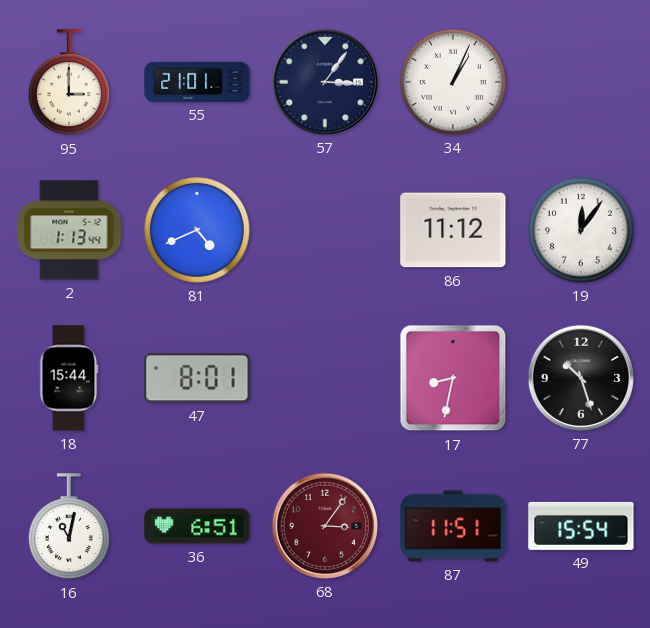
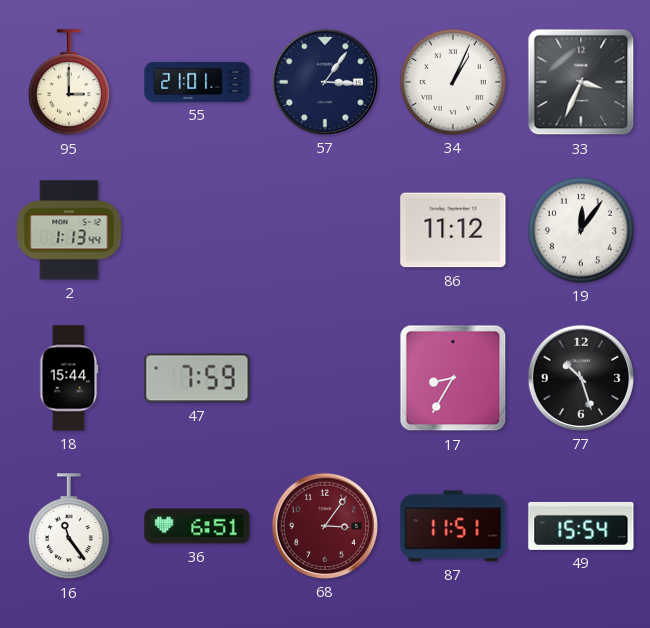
33: none -> 3:34
81: 4:41 -> none
47: 8:01 -> 7:59
17: 8:32 -> 8:35
16: 11:02 -> 11:24
